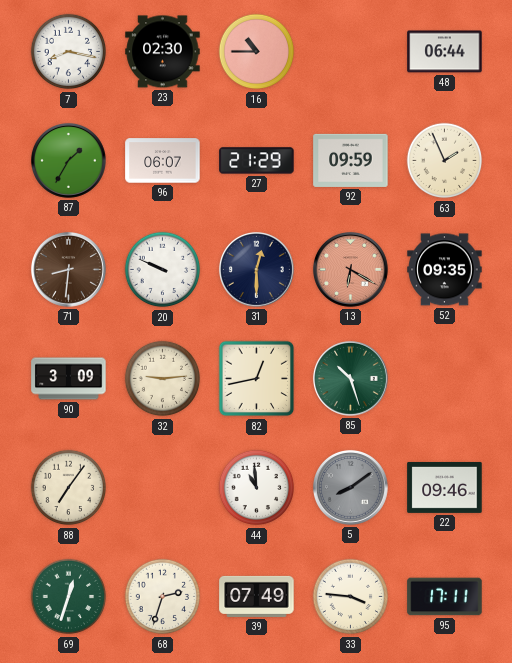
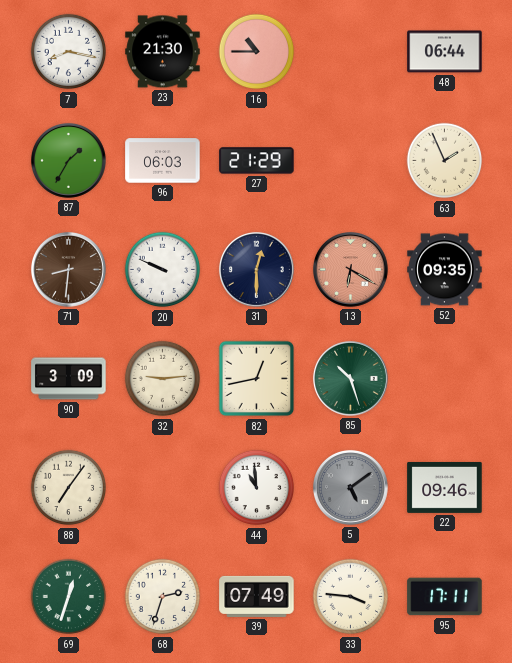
23: 02:30 -> 21:30
96: 06:07 -> 06:03
92: 09:59 -> none
5: 8:09 -> 5:09
